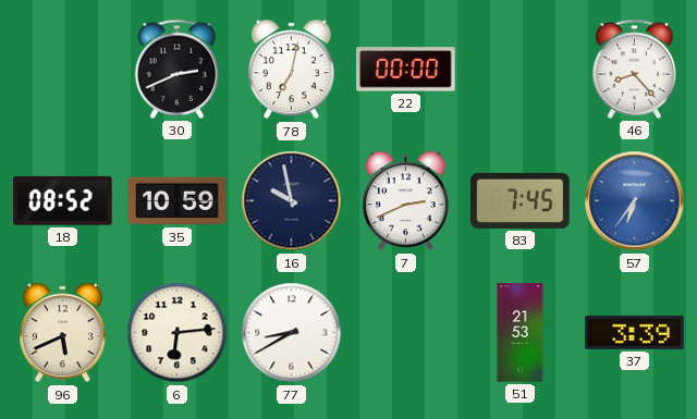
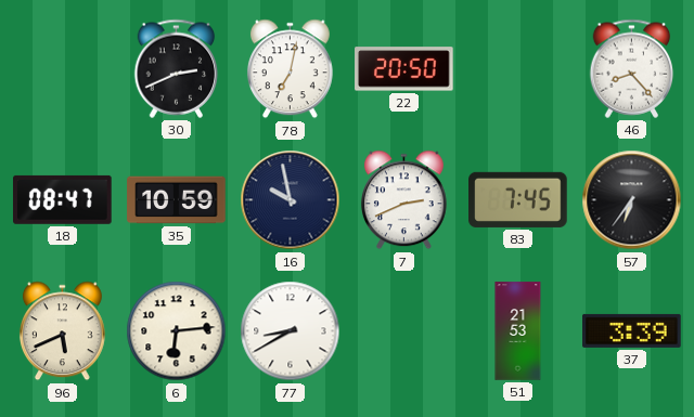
22: 00:00 -> 20:50
18: 08:52 -> 08:47
57 dial: blue -> black
